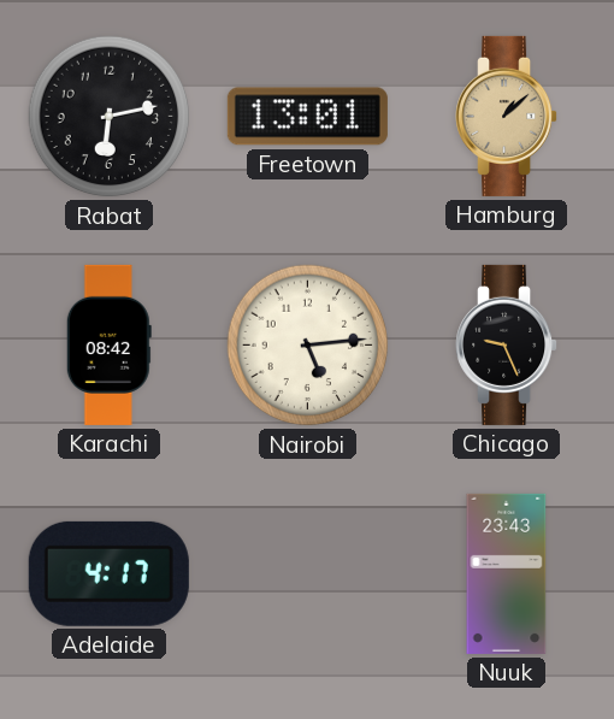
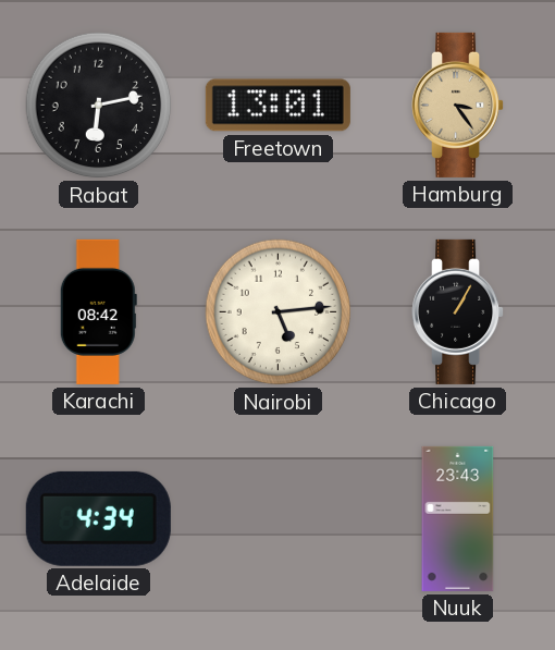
Hamburg: 1:08 -> 3:24
Chicago: 9:26 -> 1:05
Adelaide: 4:17 -> 4:34
